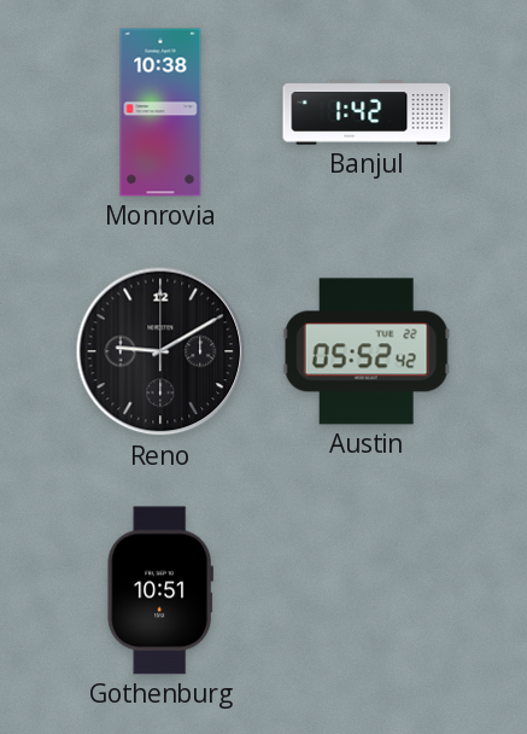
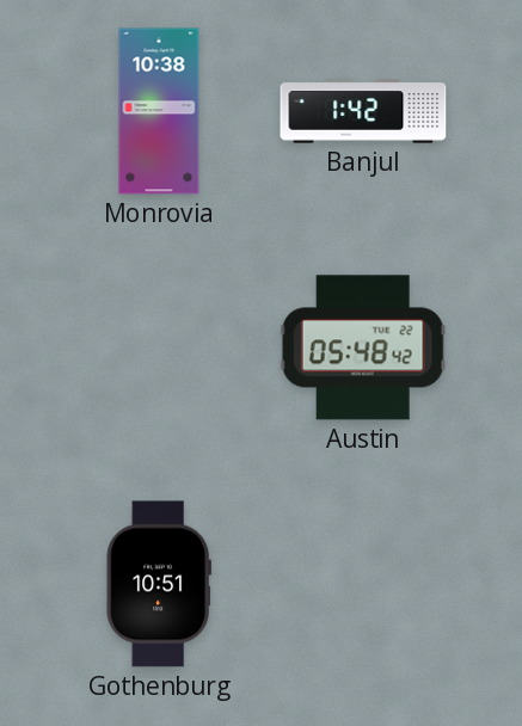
Reno: 9:10 -> none
Austin: 05:52 -> 05:48
